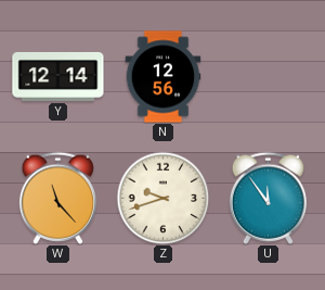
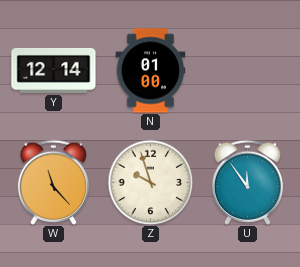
N: 12:56 -> 01:00
Z: 9:42 -> 9:57
